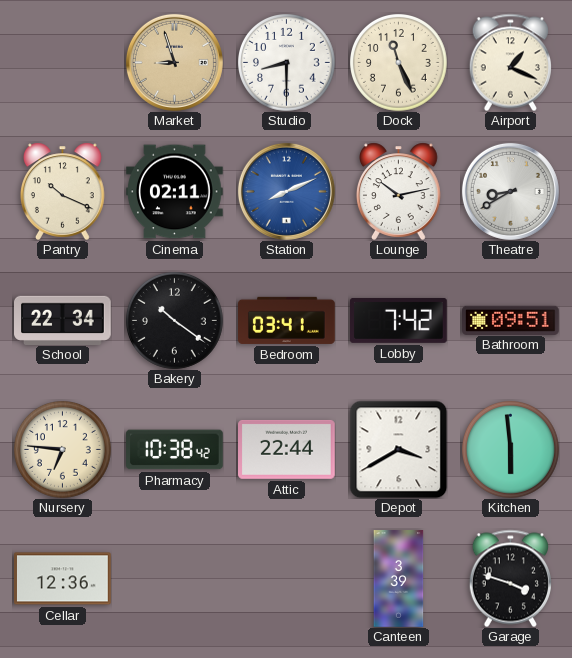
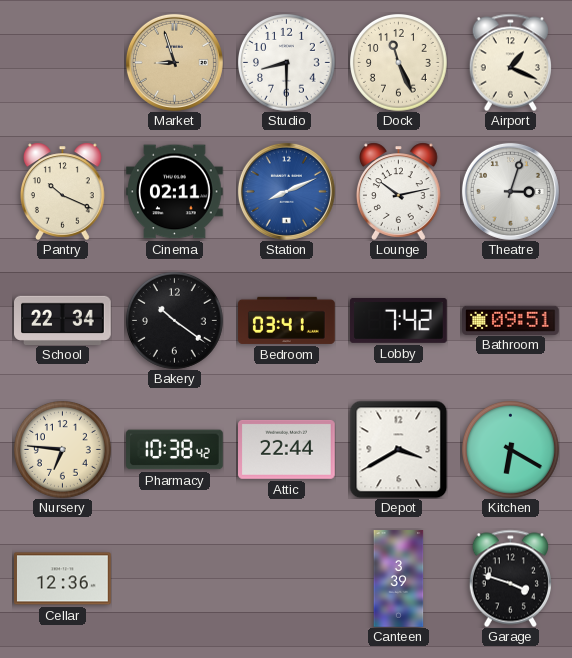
Theatre: 8:40 -> 3:03
Kitchen: 5:59 -> 6:20
